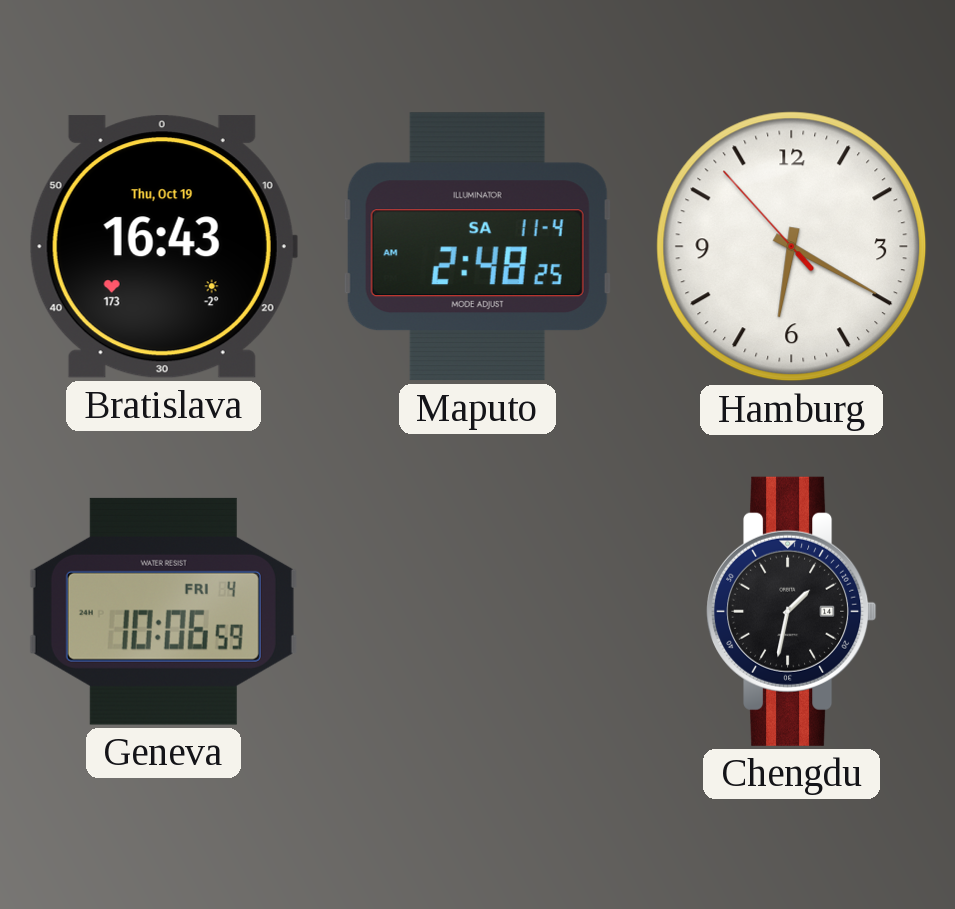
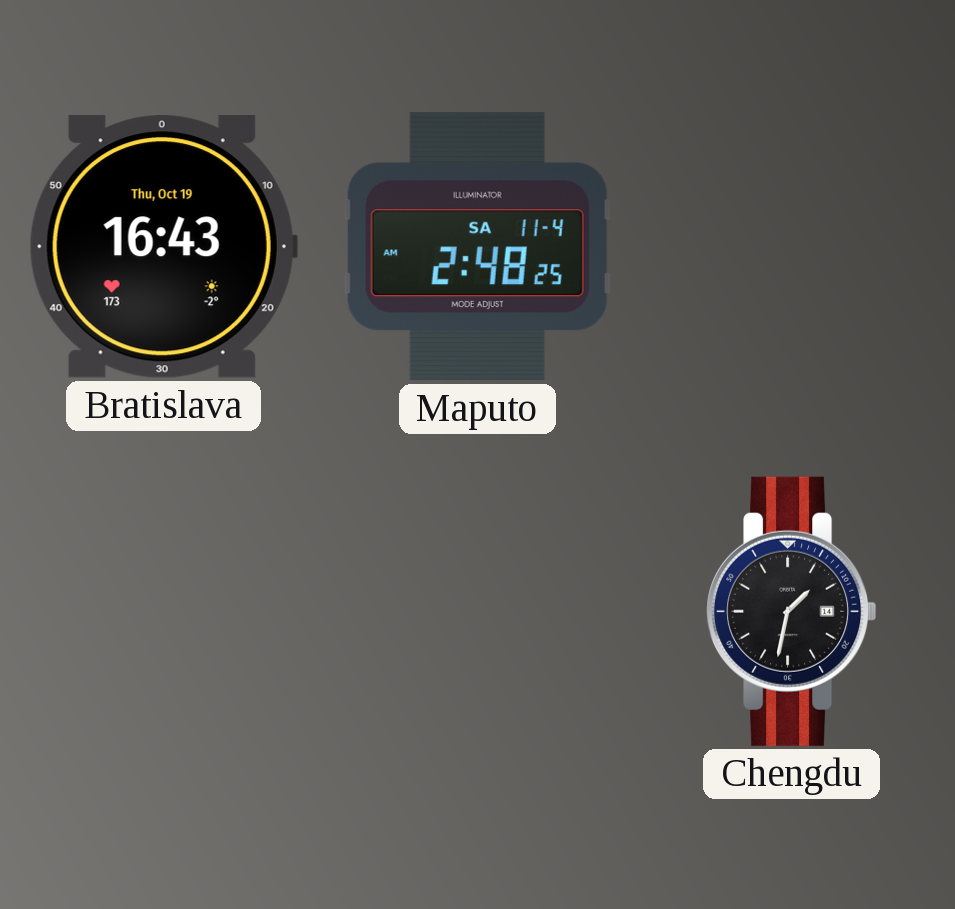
Hamburg: 6:19 -> none
Geneva: 10:06 -> none
